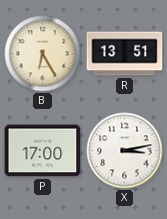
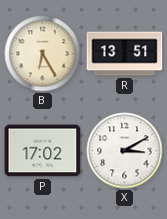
P: 17:00 -> 17:02
X: 3:13 -> 3:10
